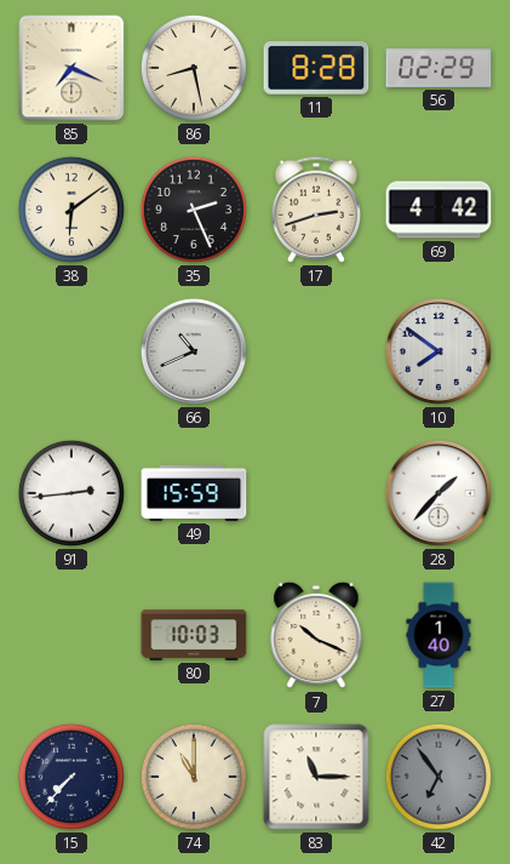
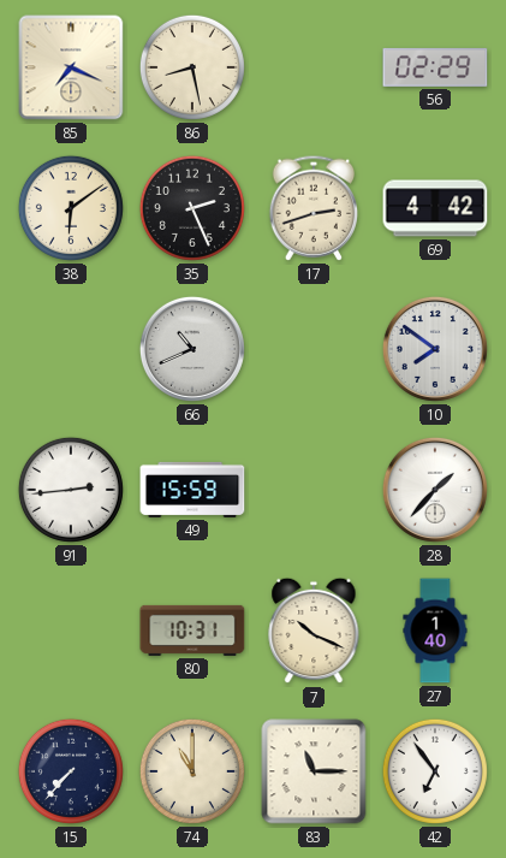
11: 8:28 -> none
80: 10:03 -> 10:31
42 dial: grey -> white
